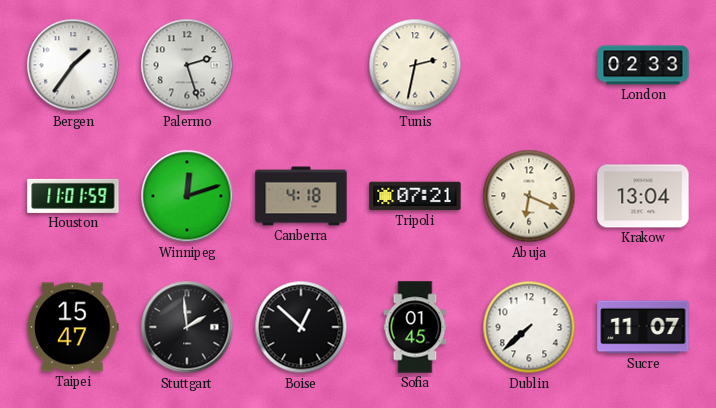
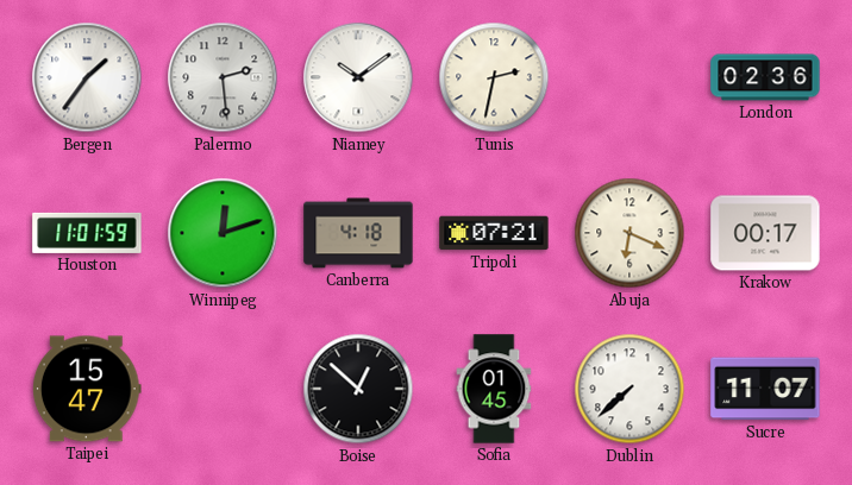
Palermo: 2:27 -> 2:29
Niamey: none -> 10:09
London: 02:33 -> 02:36
Krakow: 13:04 -> 00:17
Stuttgart: 1:59 -> none
